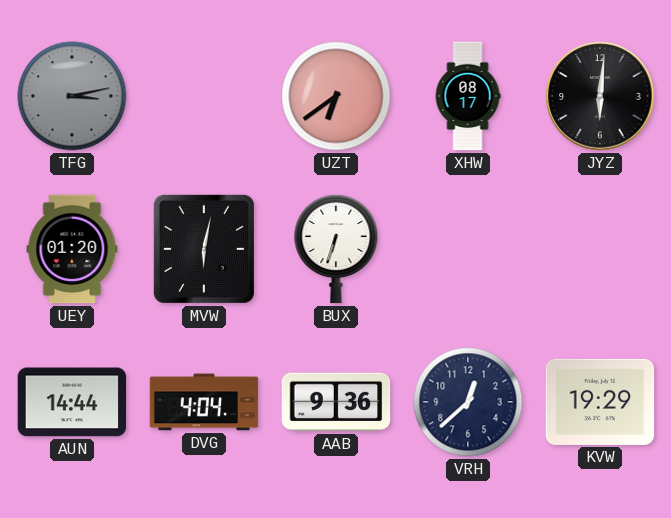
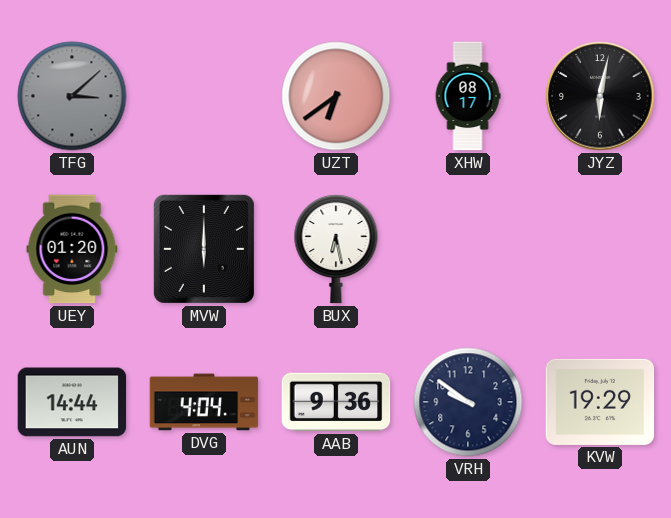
TFG: 3:13 -> 3:08
JYZ: 6:01 -> 6:02
MVW: 6:02 -> 6:00
BUX: 6:33 -> 6:28
VRH: 12:38 -> 9:51
